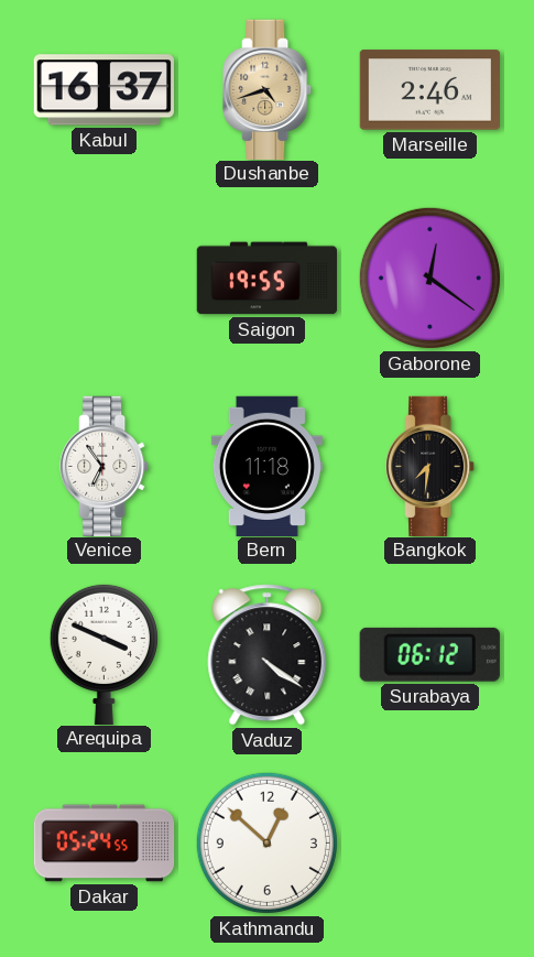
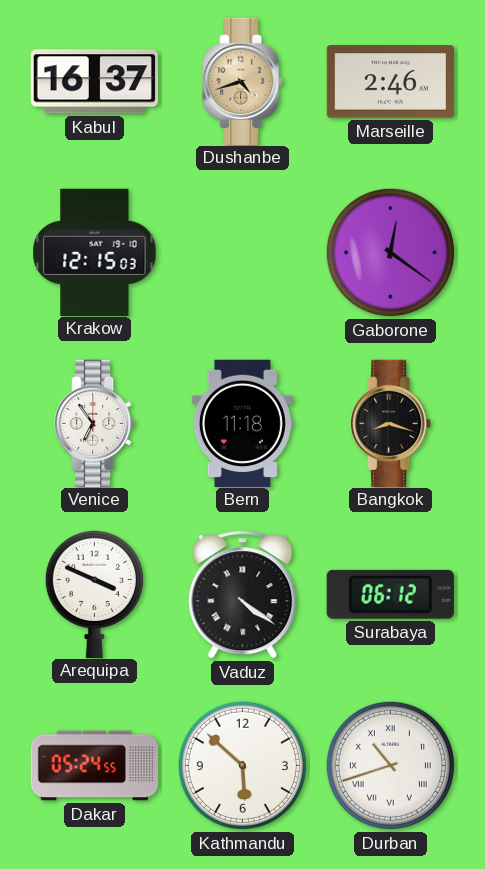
Krakow: none -> 12:15
Saigon: 19:55 -> none
Bangkok: 7:31 -> 8:18
Kathmandu: 12:52 -> 5:52
Durban: none -> 10:42
